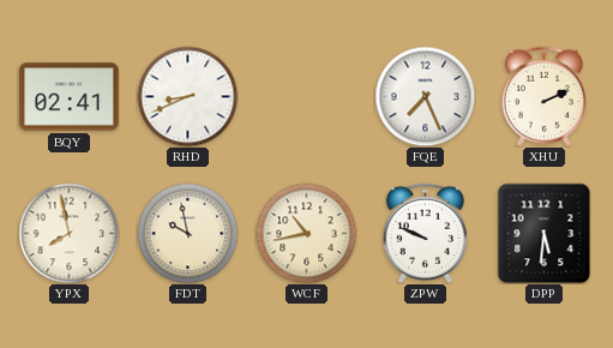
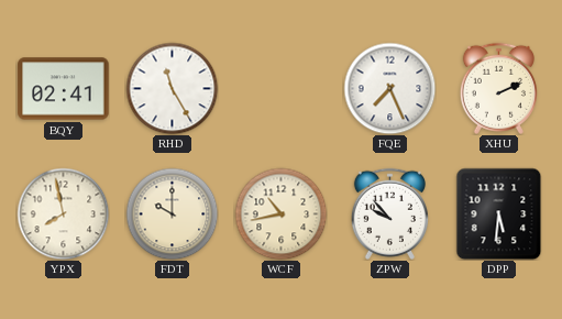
RHD: 8:41 -> 11:25
FDT: 9:58 -> 10:00
ZPW: 9:49 -> 9:53
